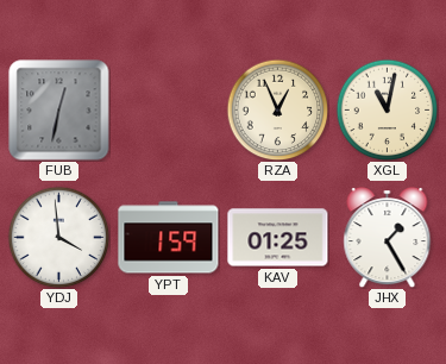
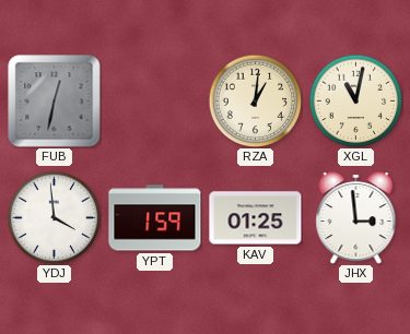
RZA: 12:56 -> 1:01
JHX: 1:25 -> 2:59
